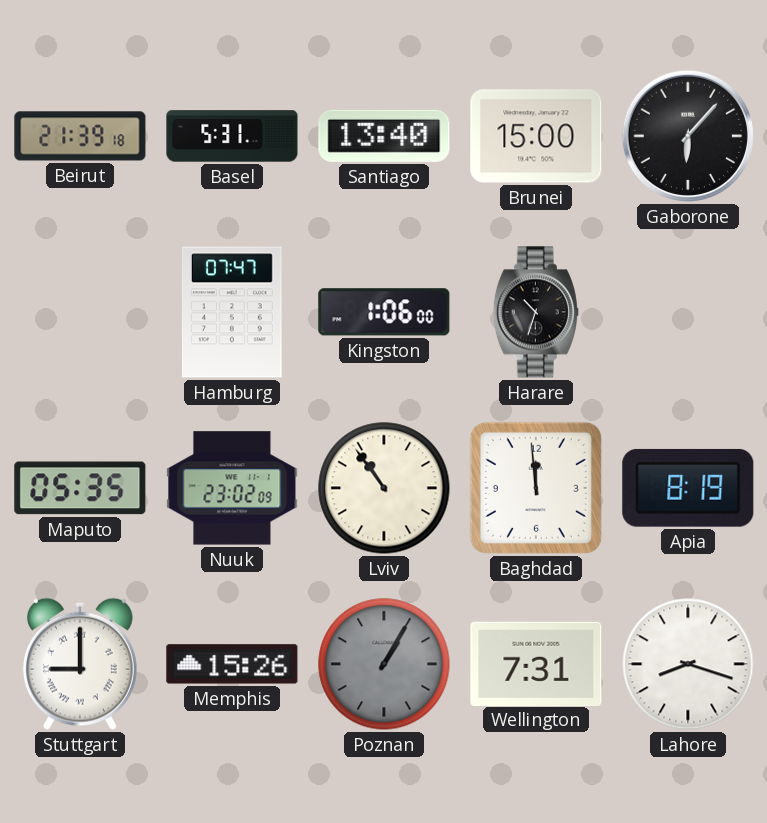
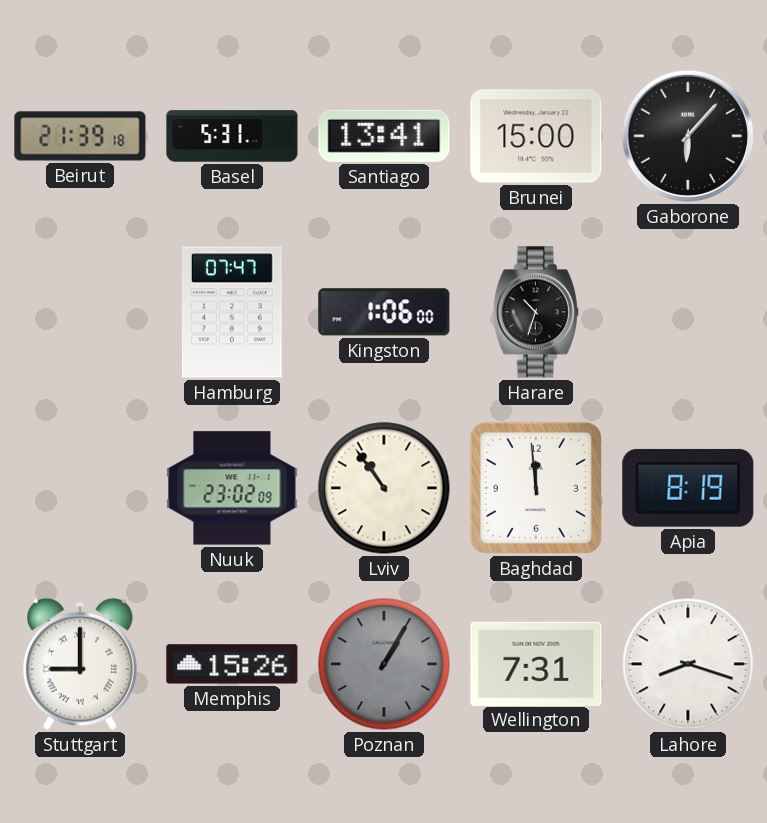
Santiago: 13:40 -> 13:41
Maputo: 05:35 -> none
